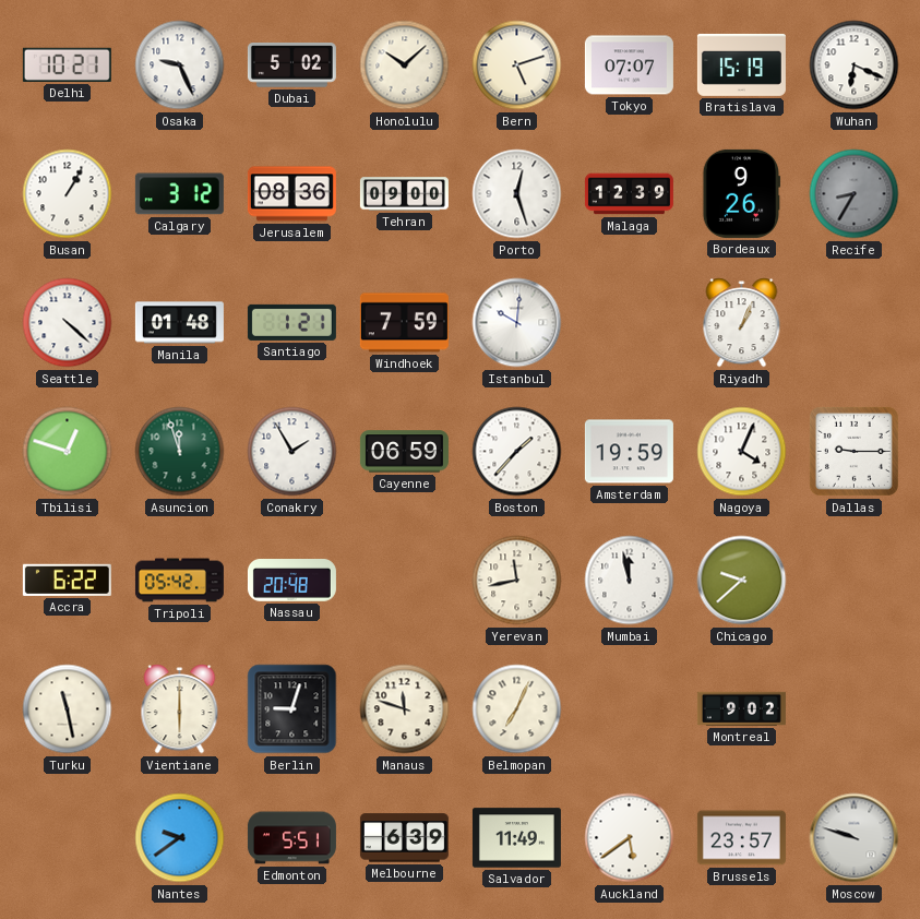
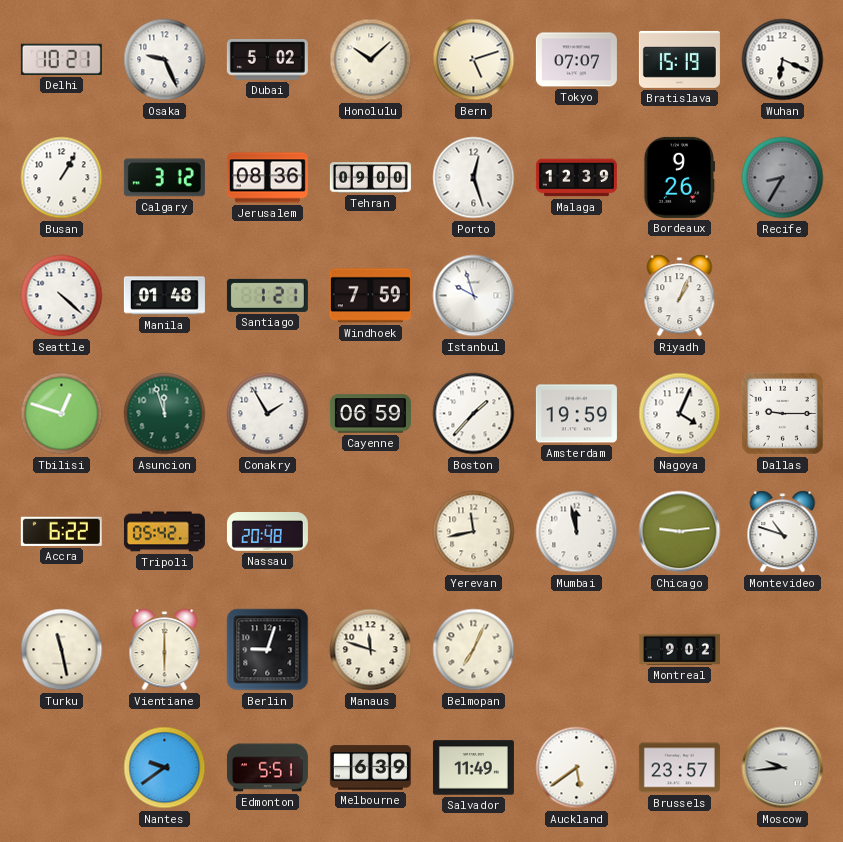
Istanbul: 10:01 -> 9:57
Chicago: 9:38 -> 9:14
Montevideo: none -> 10:48
Moscow: 9:48 -> 9:44
